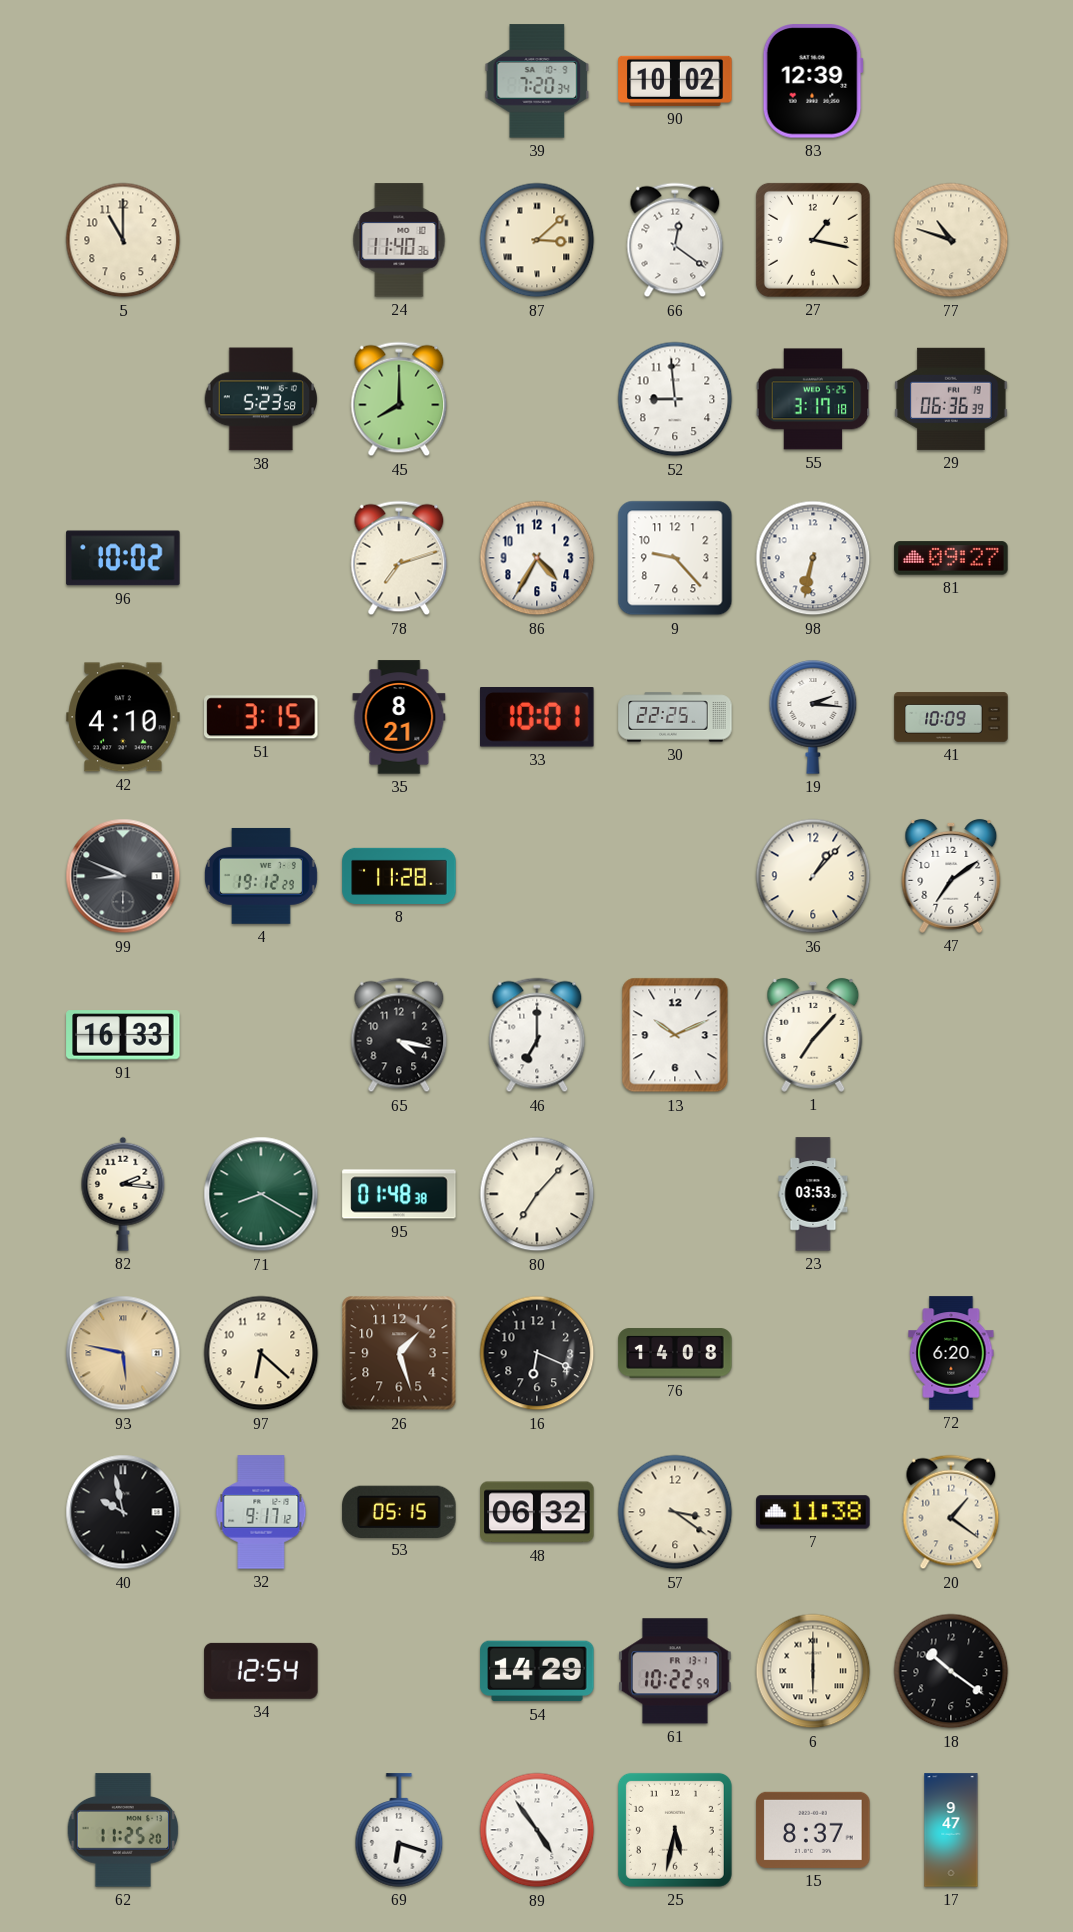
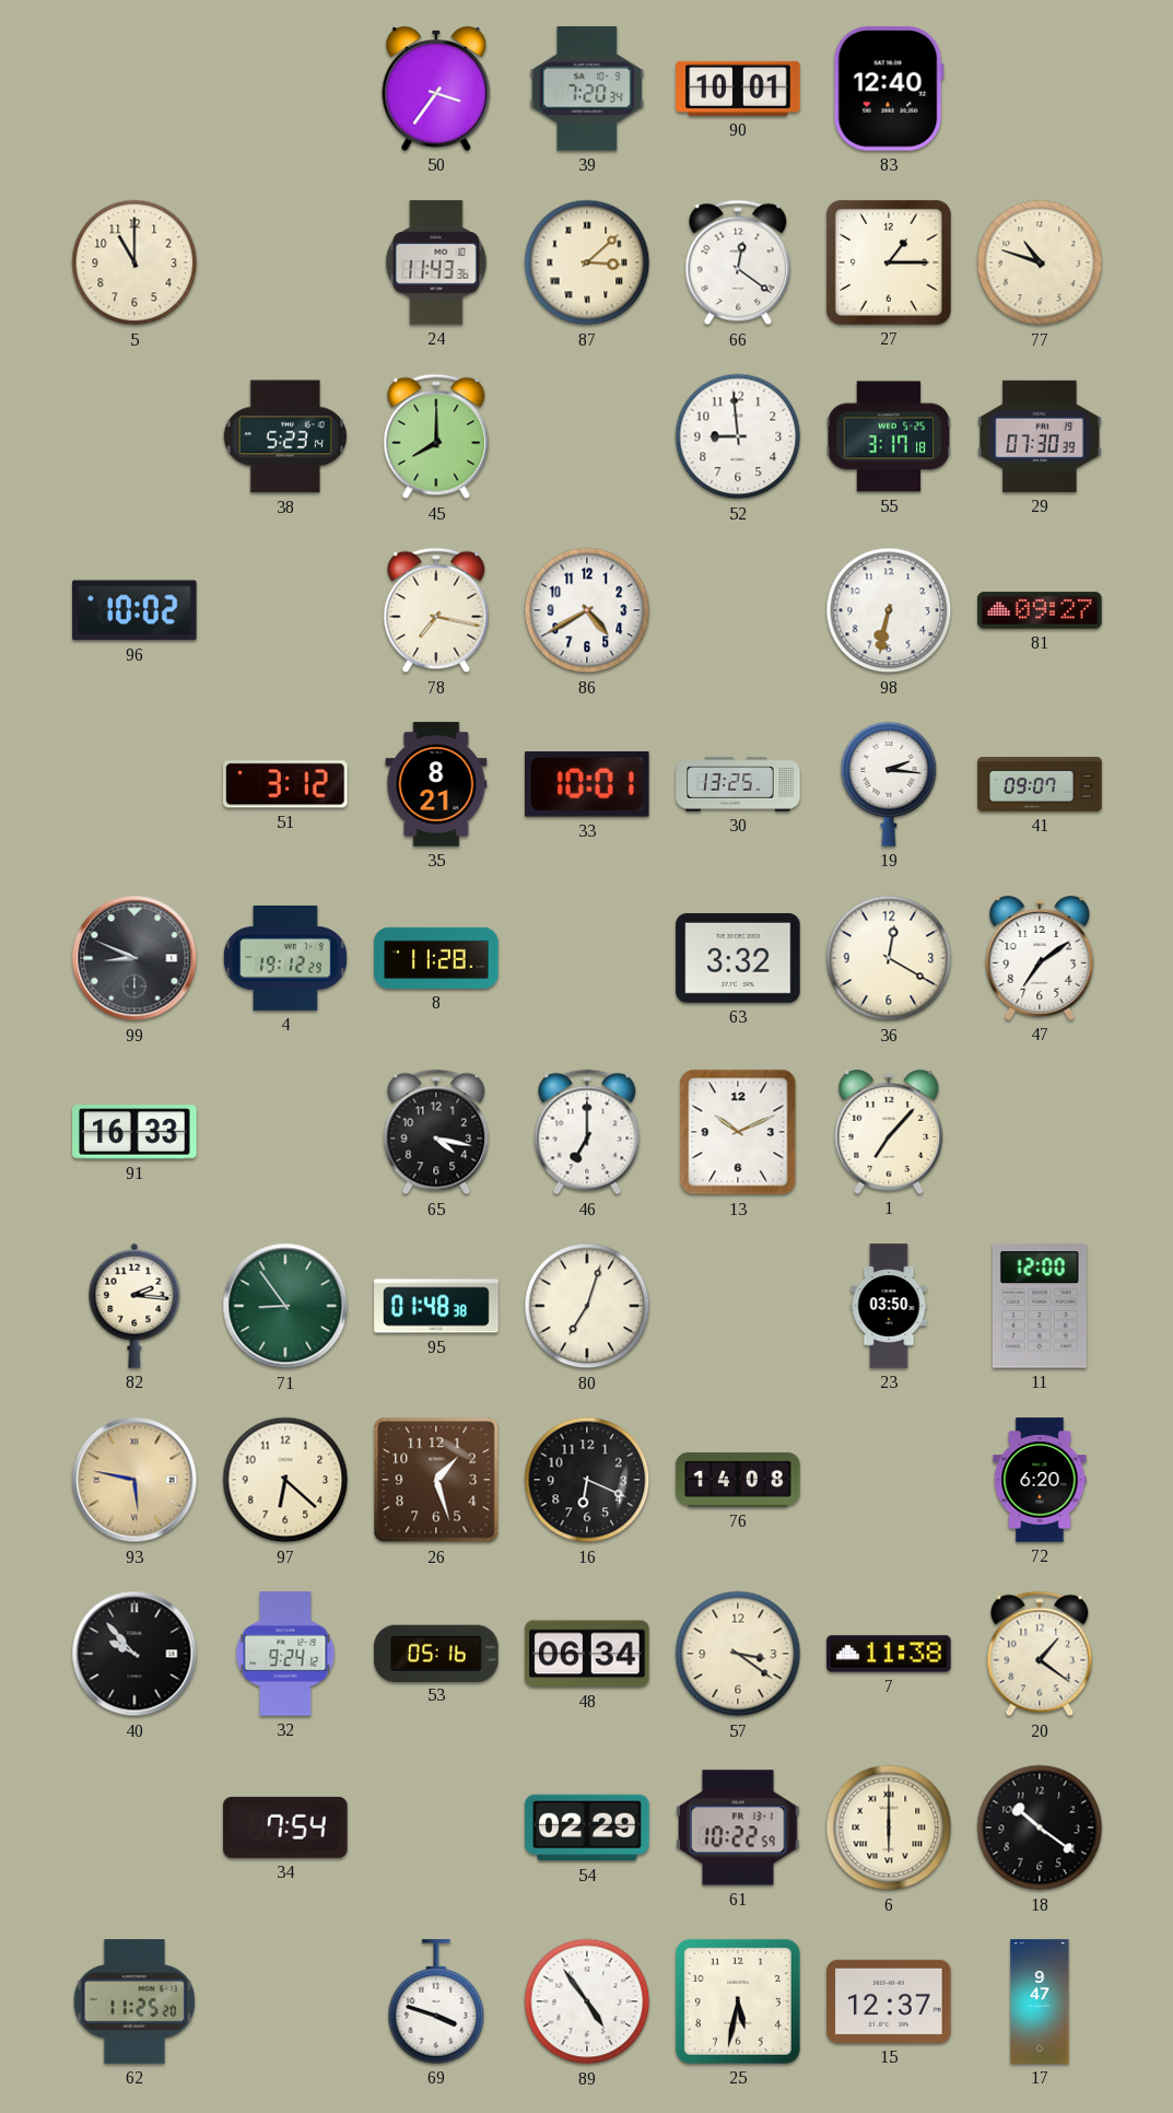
50: none -> 3:36
90: 10:02 -> 10:01
83: 12:39 -> 12:40
24: 11:40 -> 11:43
27: 1:17 -> 1:15
38: 5:23:58 -> 5:23:14
29: 06:36 -> 07:30
78: 7:12 -> 7:17
86: 4:35 -> 4:40
9: 9:23 -> none
42: 4:10 -> none
51: 3:15 -> 3:12
30: 22:25 -> 13:25
41: 10:09 -> 09:07
63: none -> 3:32
36: 1:07 -> 12:20
71: 8:20 -> 8:54
80: 7:07 -> 7:03
23: 03:53 -> 03:50
11: none -> 12:00
40: 9:58 -> 9:53
32: 9:17 -> 9:24
53: 05:15 -> 05:16
48: 06:32 -> 06:34
34: 12:54 -> 7:54
54: 14:29 -> 02:29
69: 6:18 -> 3:48
15: 8:37 -> 12:37
